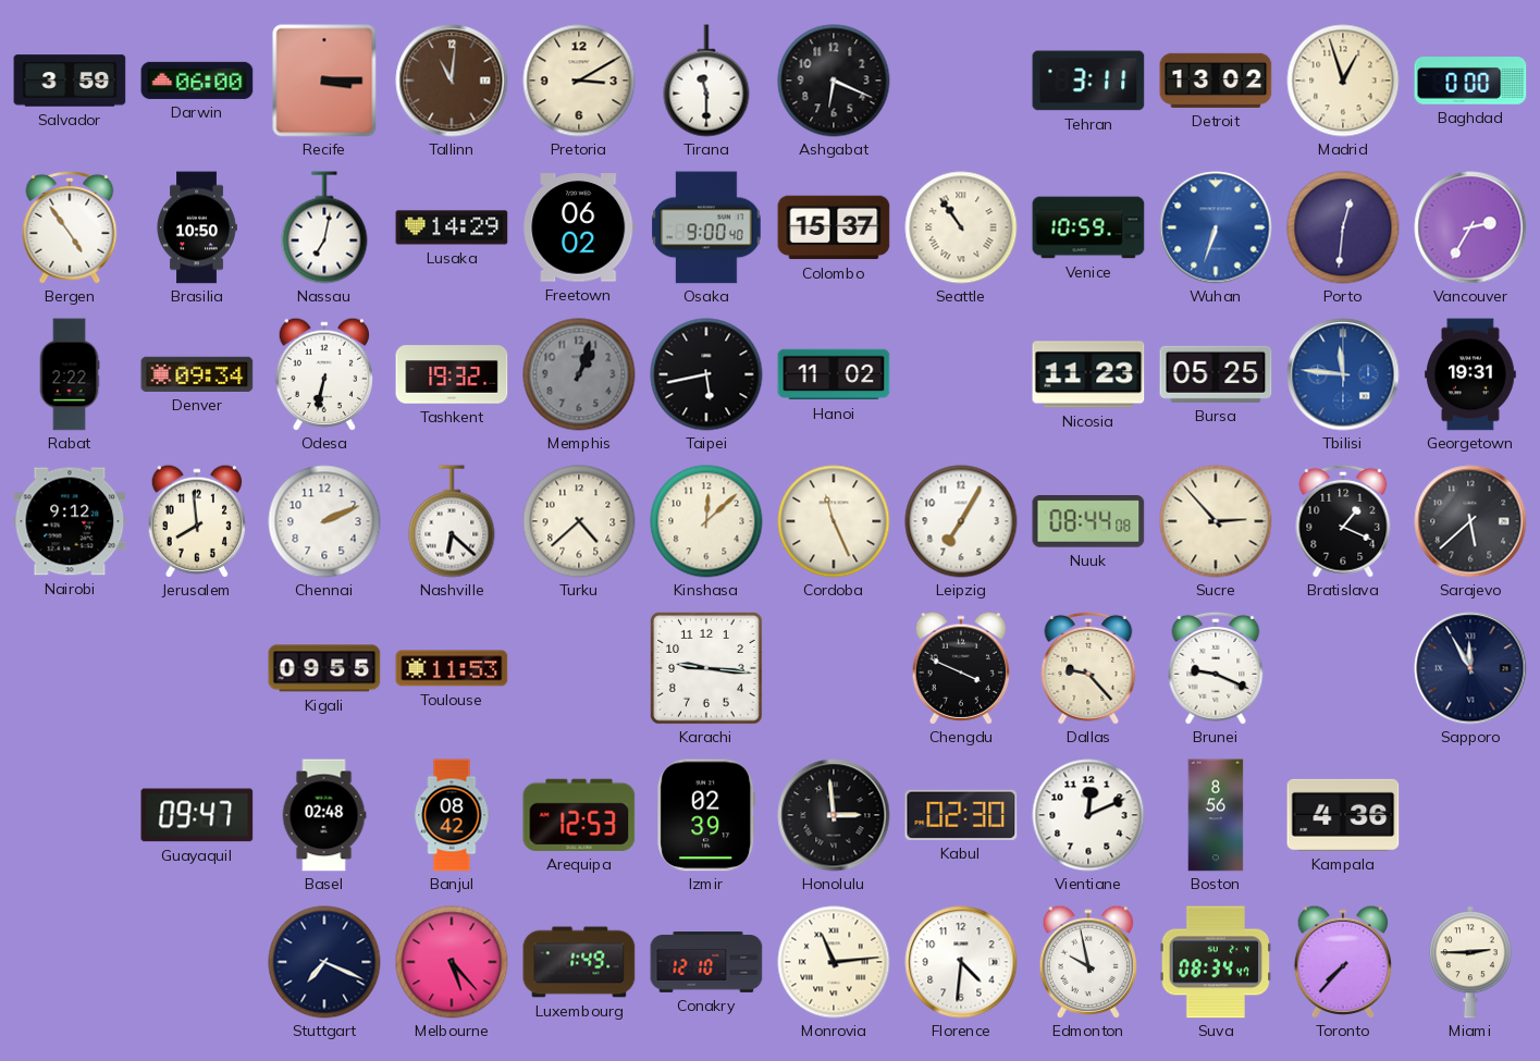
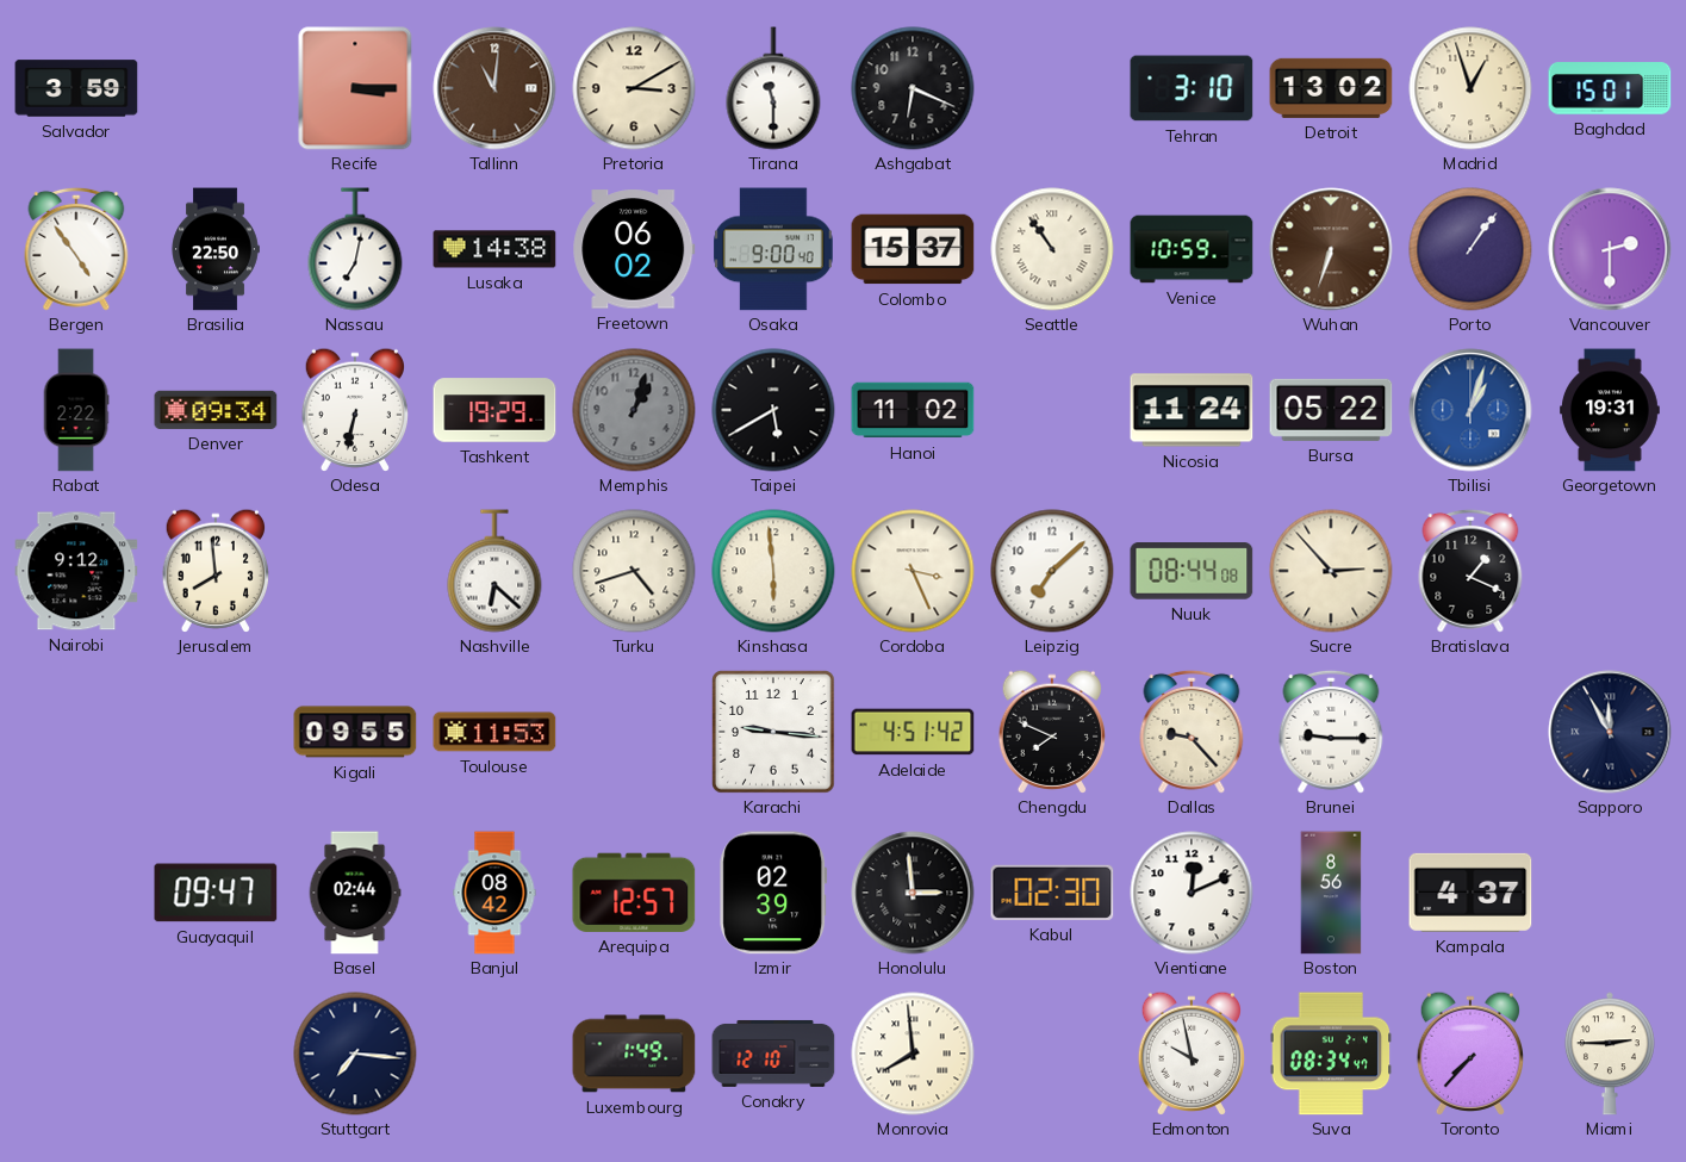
Darwin: 06:00 -> none
Tehran: 3:11 -> 3:10
Baghdad: 0:00 -> 15:01
Brasilia: 10:50 -> 22:50
Lusaka: 14:29 -> 14:38
Wuhan dial: blue -> brown
Porto: 12:31 -> 1:06
Vancouver: 2:35 -> 2:30
Tashkent: 19:32 -> 19:29
Taipei: 5:43 -> 5:40
Nicosia: 11:23 -> 11:24
Bursa: 05:25 -> 05:22
Tbilisi: 11:46 -> 1:03
Chennai: 2:11 -> none
Turku: 4:38 -> 4:42
Kinshasa: 12:08 -> 5:59
Cordoba: 11:26 -> 3:26
Leipzig: 7:05 -> 7:08
Sarajevo: 5:38 -> none
Adelaide: none -> 4:51
Chengdu: 3:49 -> 7:49
Brunei: 9:19 -> 9:15
Basel: 02:48 -> 02:44
Arequipa: 12:53 -> 12:57
Kampala: 4:36 -> 4:37
Stuttgart: 7:19 -> 7:16
Melbourne: 5:23 -> none
Monrovia: 11:14 -> 7:59
Florence: 4:31 -> none
